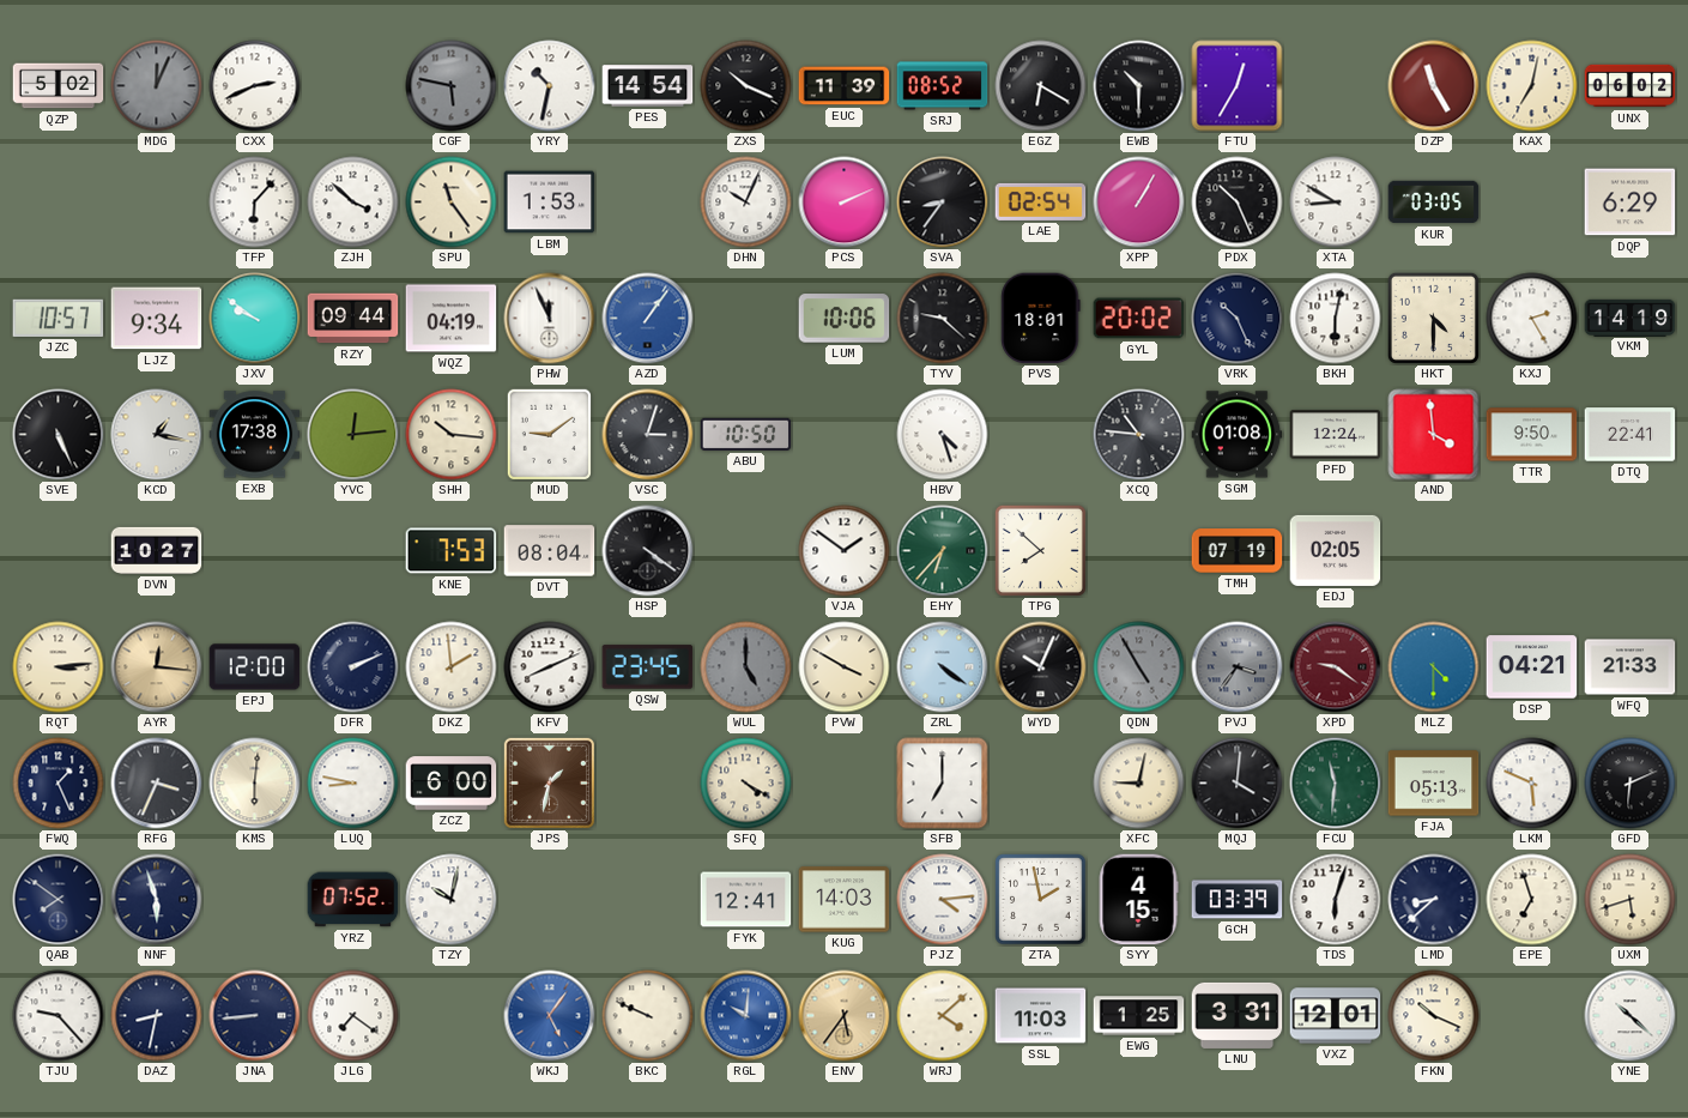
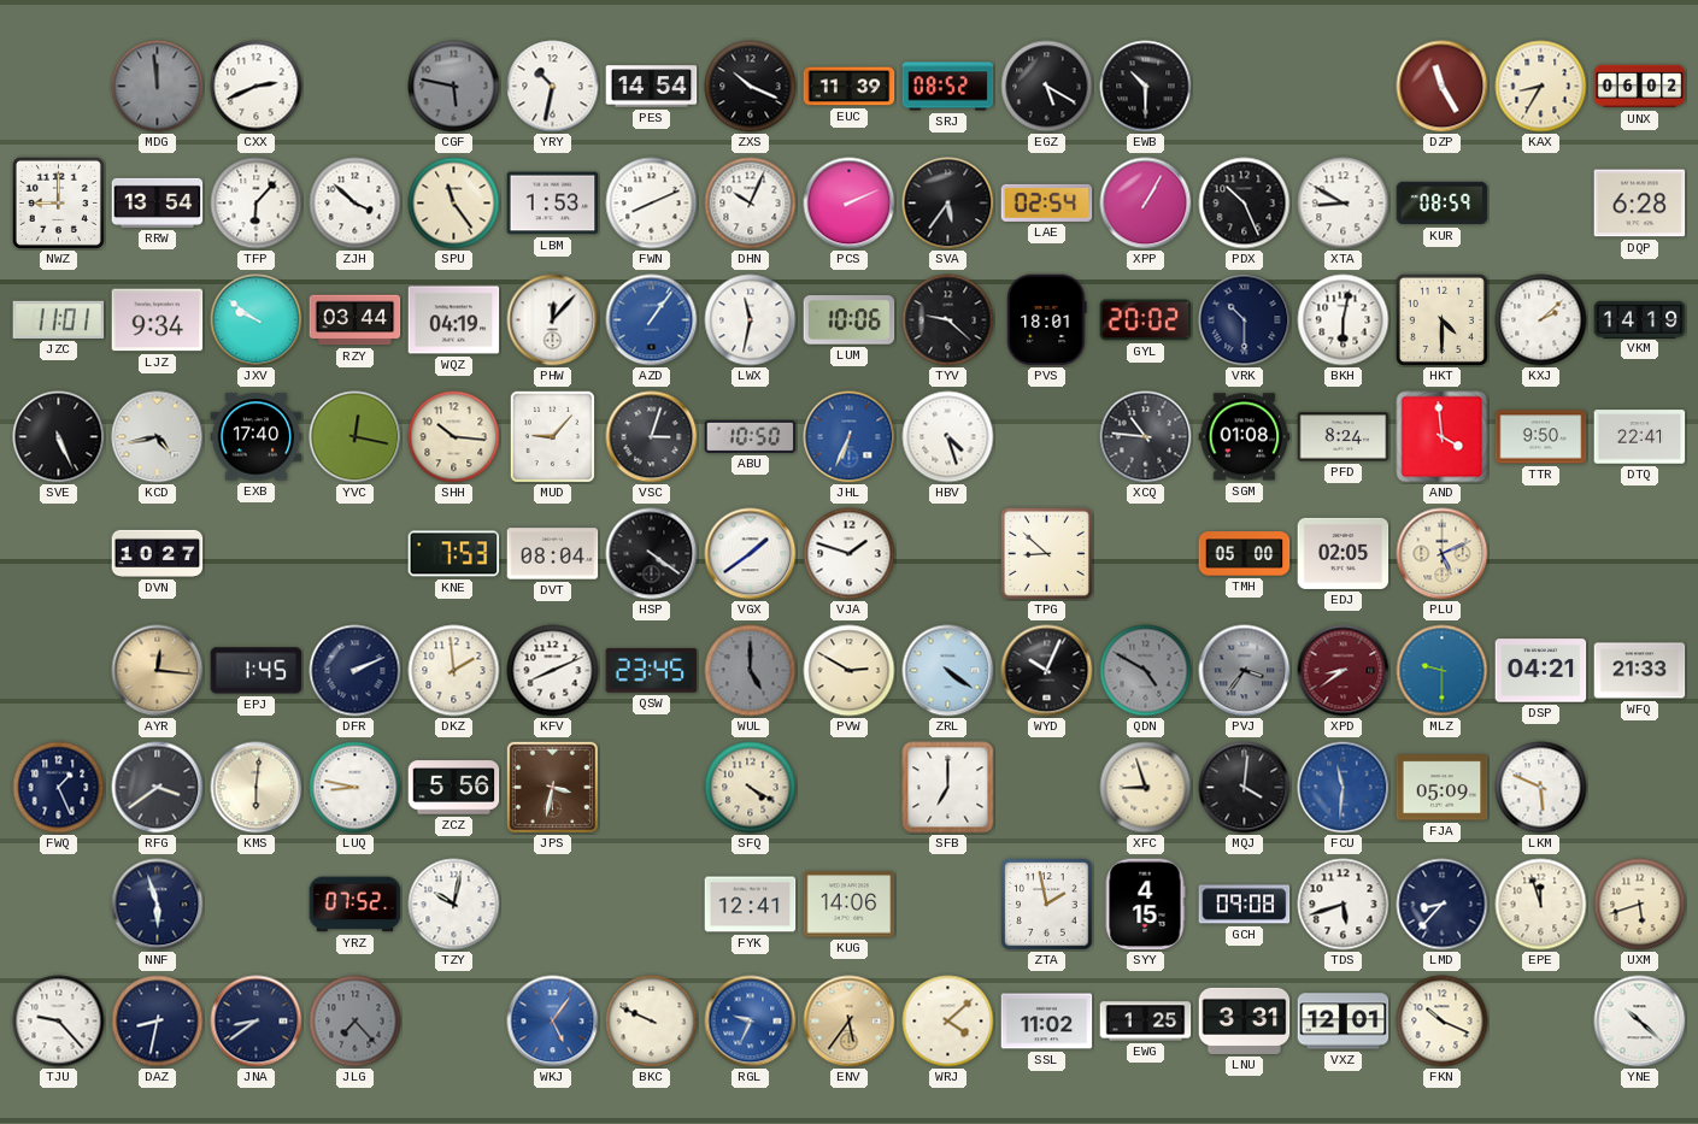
QZP: 5:02 -> none
MDG: 12:04 -> 11:59
EGZ: 6:20 -> 5:20
FTU: 12:35 -> none
KAX: 7:02 -> 8:35
NWZ: none -> 9:00
RRW: none -> 13:54
FWN: none -> 8:11
SVA: 8:36 -> 5:36
KUR: 03:05 -> 08:59
DQP: 6:29 -> 6:28
JZC: 10:57 -> 11:01
RZY: 09:44 -> 03:44
PHW: 11:56 -> 12:07
LWX: none -> 11:32
VRK: 10:26 -> 10:30
KXJ: 2:25 -> 2:08
KCD: 1:17 -> 4:43
EXB: 17:38 -> 17:40
YVC: 12:14 -> 12:17
MUD: 9:09 -> 9:07
JHL: none -> 6:34
PFD: 12:24 -> 8:24
VGX: none -> 1:39
VJA: 1:51 -> 1:48
EHY: 6:37 -> none
TPG: 7:52 -> 8:52
TMH: 07:19 -> 05:00
PLU: none -> 5:11
RQT: 3:14 -> none
EPJ: 12:00 -> 1:45
PVW: 3:50 -> 2:50
QDN: 4:55 -> 4:50
XPD: 9:21 -> 8:39
MLZ: 4:30 -> 9:30
RFG: 3:34 -> 3:39
ZCZ: 6:00 -> 5:56
JPS: 1:32 -> 3:32
XFC: 9:02 -> 8:57
FCU dial: green -> blue
FJA: 05:13 -> 05:09
GFD: 6:11 -> none
QAB: 7:51 -> none
KUG: 14:03 -> 14:06
PJZ: 4:14 -> none
GCH: 03:39 -> 09:08
TDS: 6:03 -> 5:42
LMD: 8:38 -> 8:37
EPE: 6:57 -> 11:57
JNA: 8:44 -> 8:39
JLG: 7:21 -> 7:23
JLG dial: white -> grey
RGL: 10:01 -> 9:34
SSL: 11:03 -> 11:02
